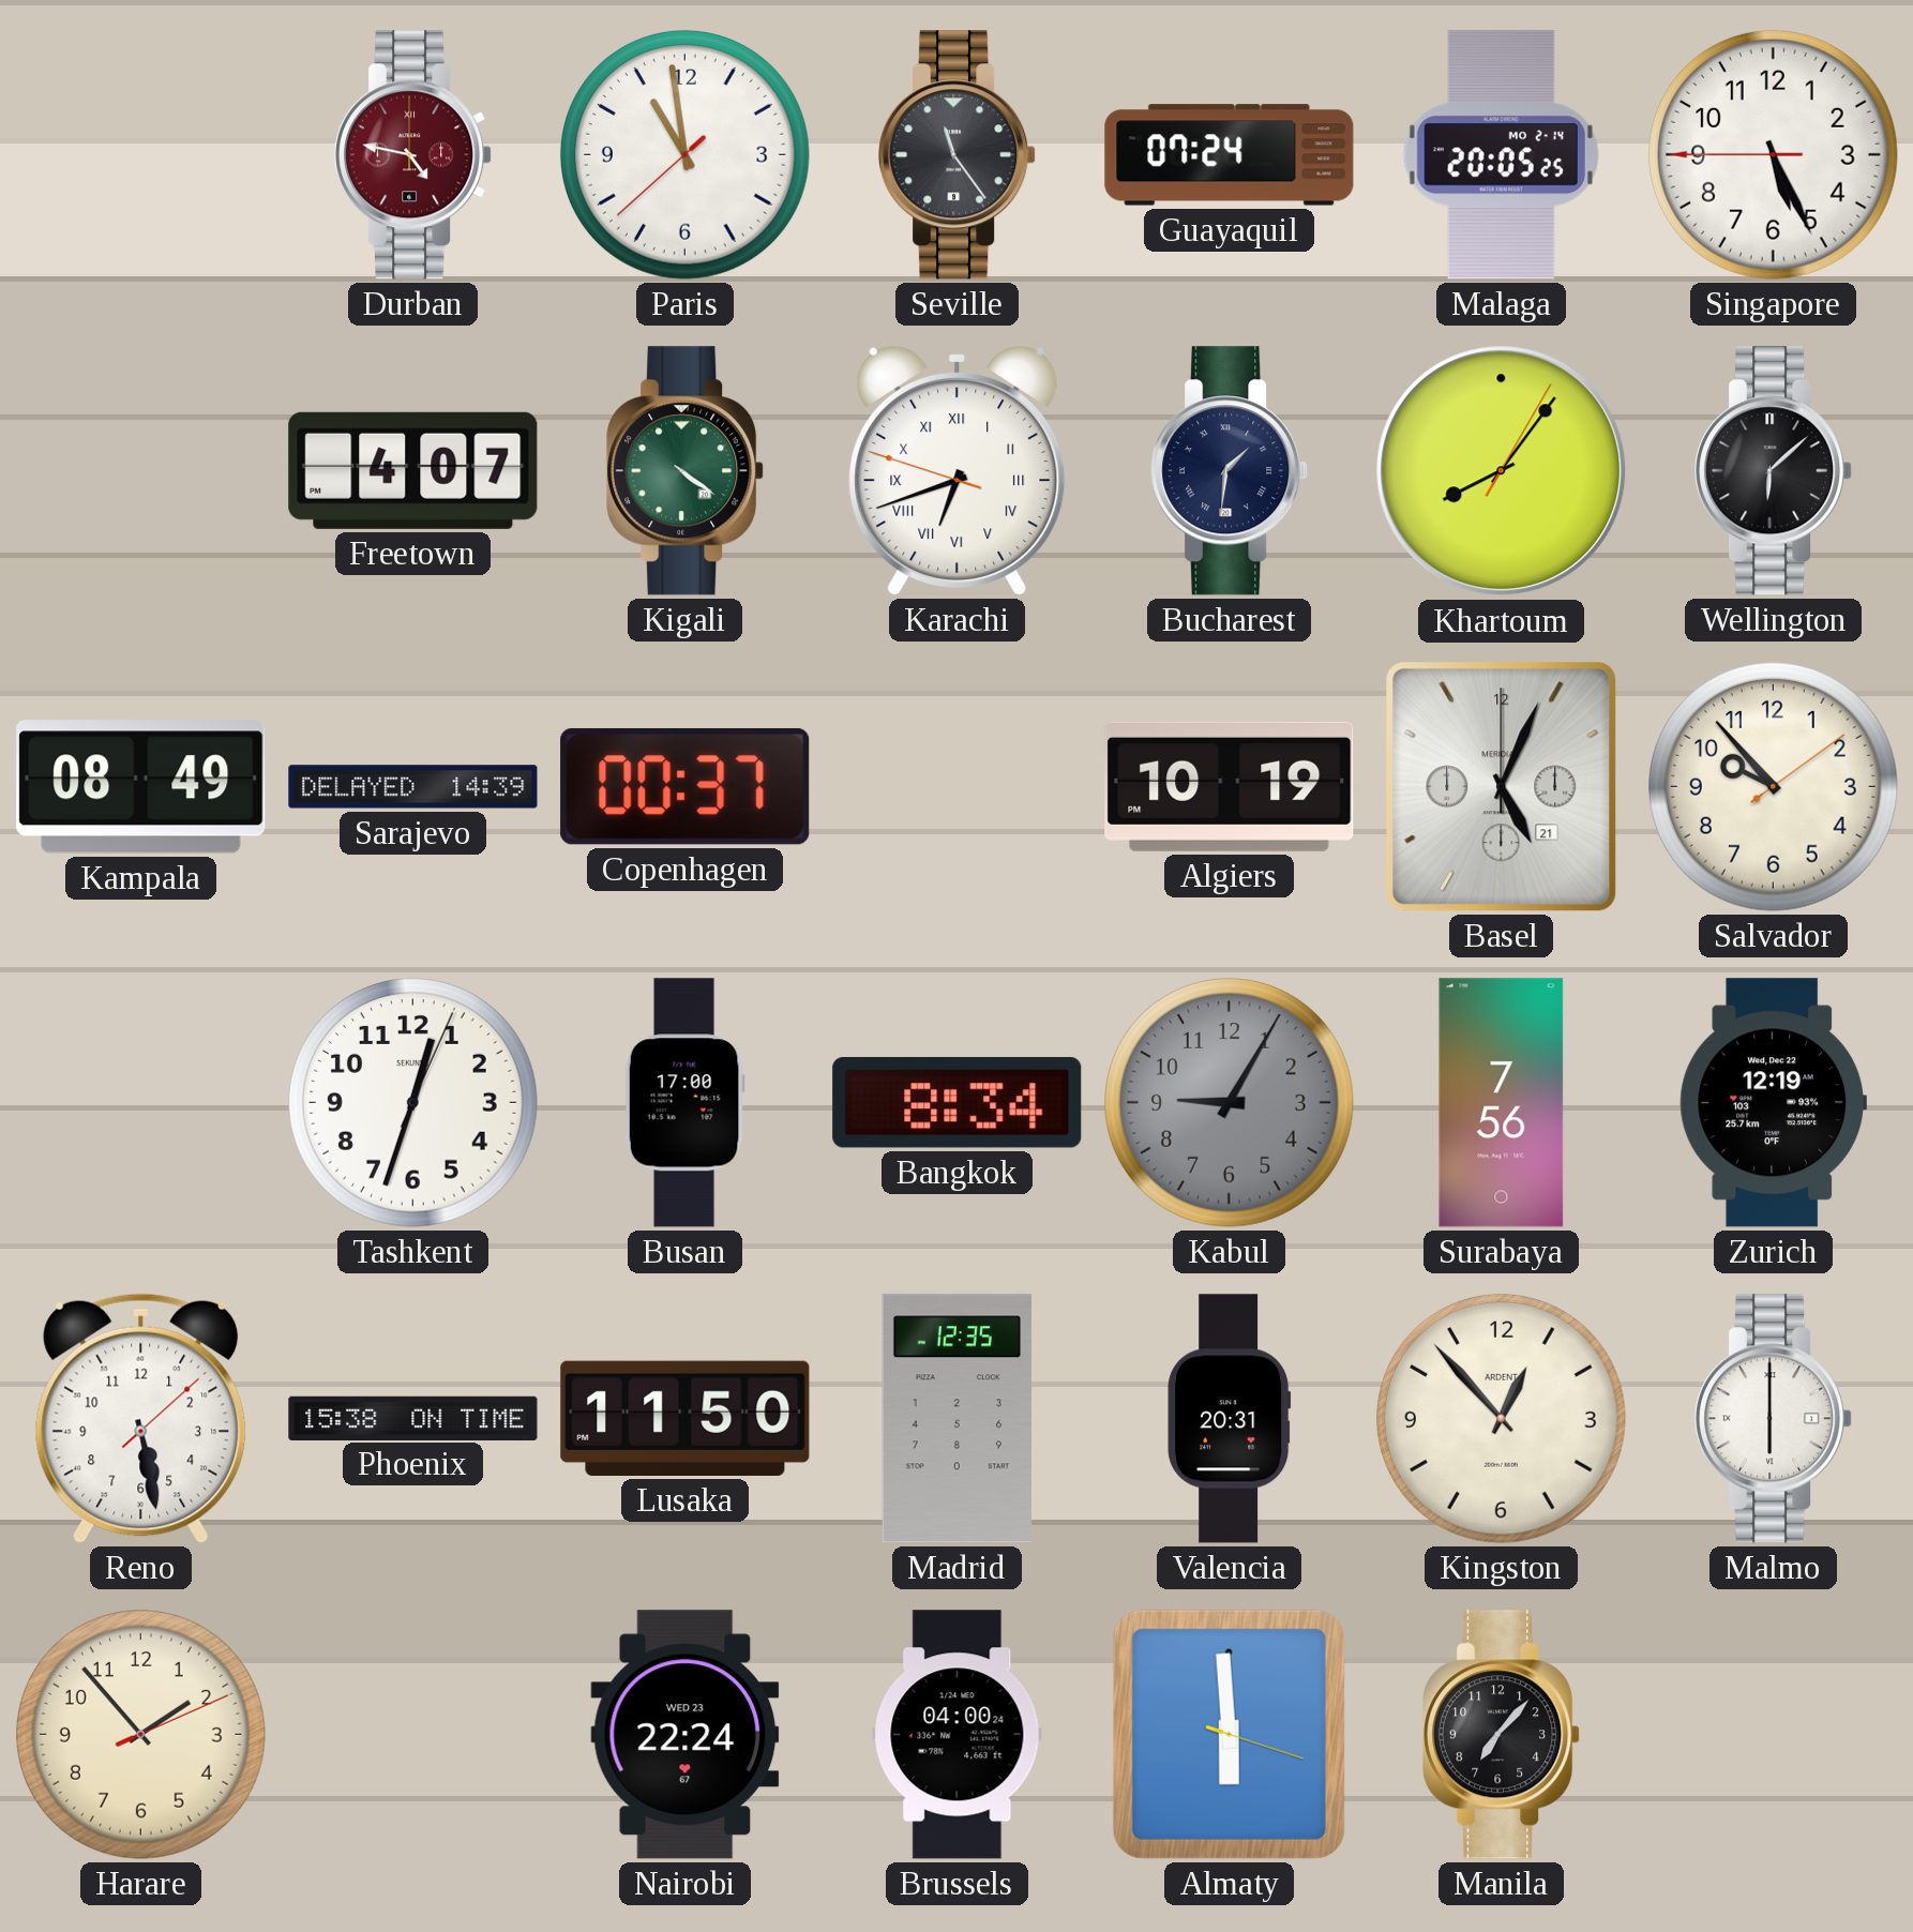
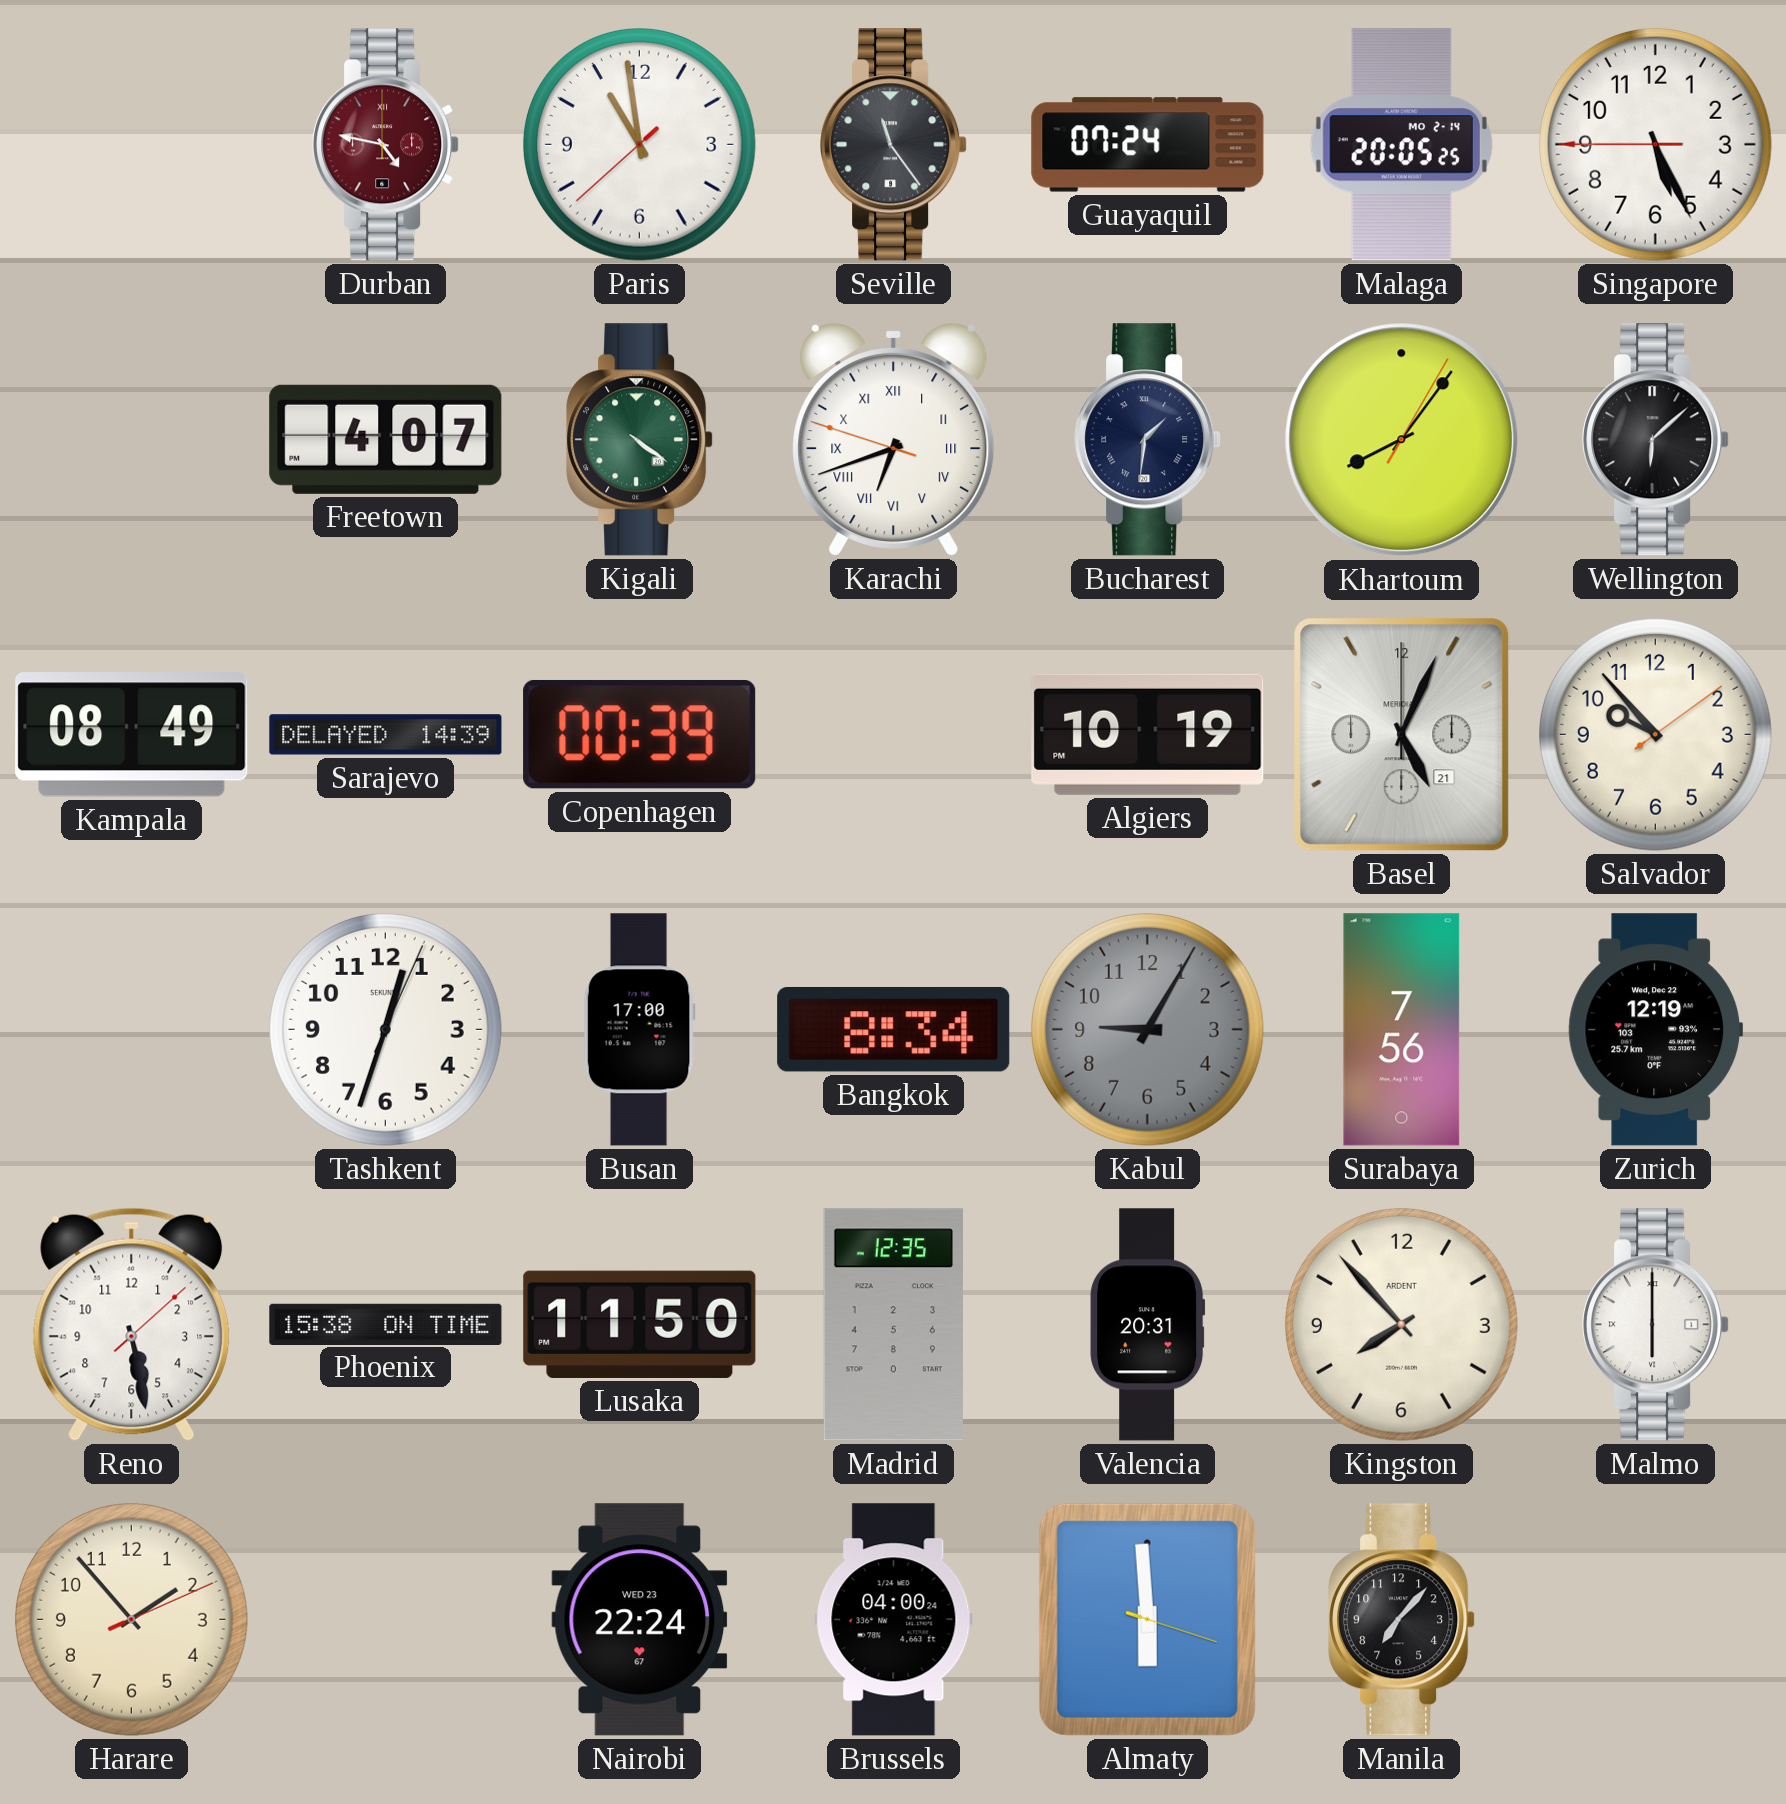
Copenhagen: 00:37 -> 00:39
Kingston: 12:53 -> 7:53
